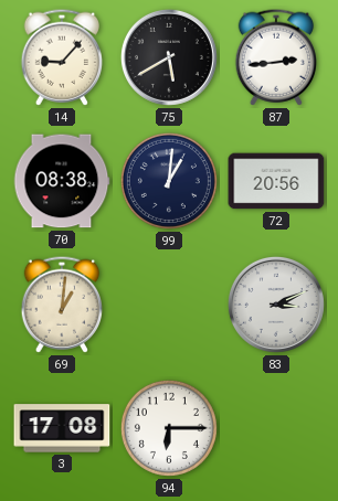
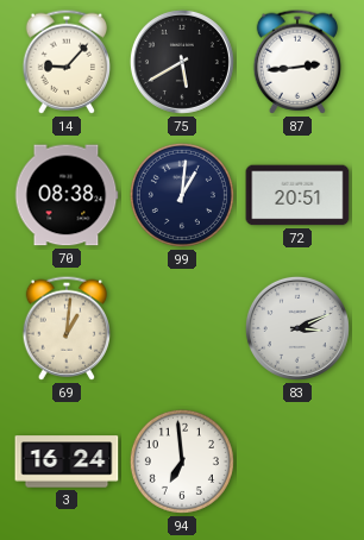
72: 20:56 -> 20:51
3: 17:08 -> 16:24
94: 6:15 -> 6:59
